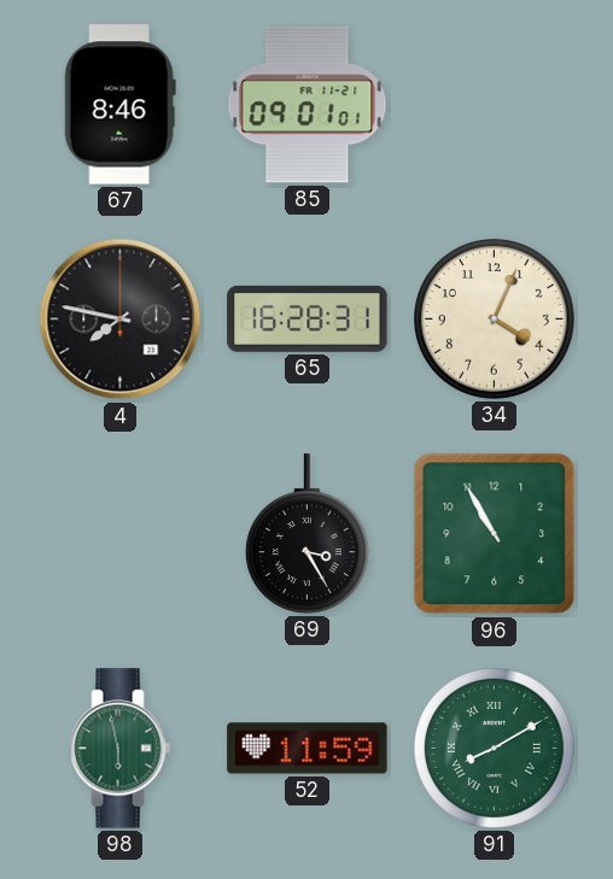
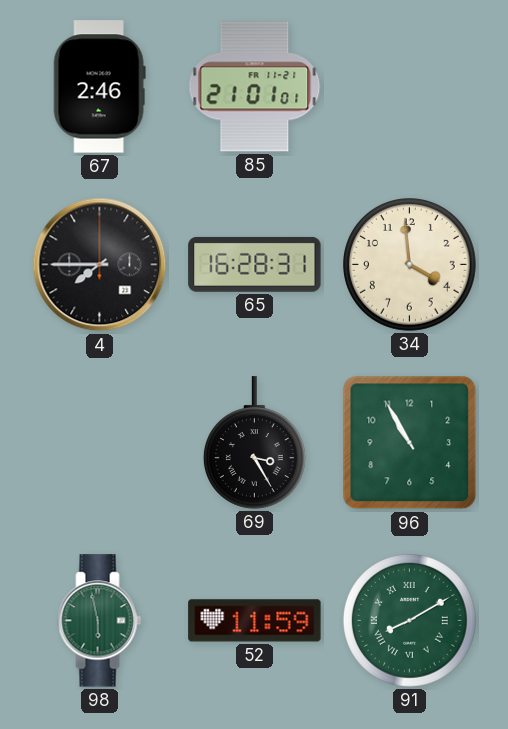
67: 8:46 -> 2:46
85: 09:01 -> 21:01
4: 7:47 -> 7:45
34: 4:04 -> 3:59
